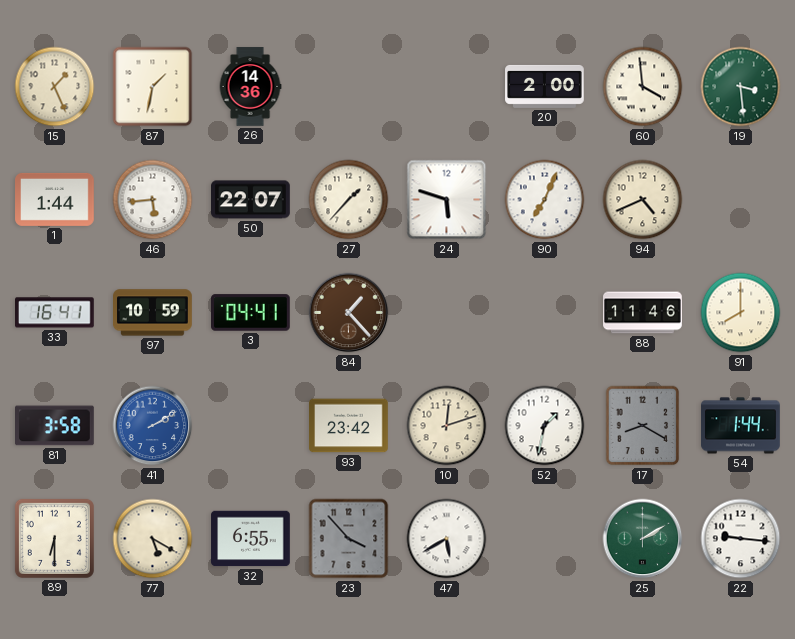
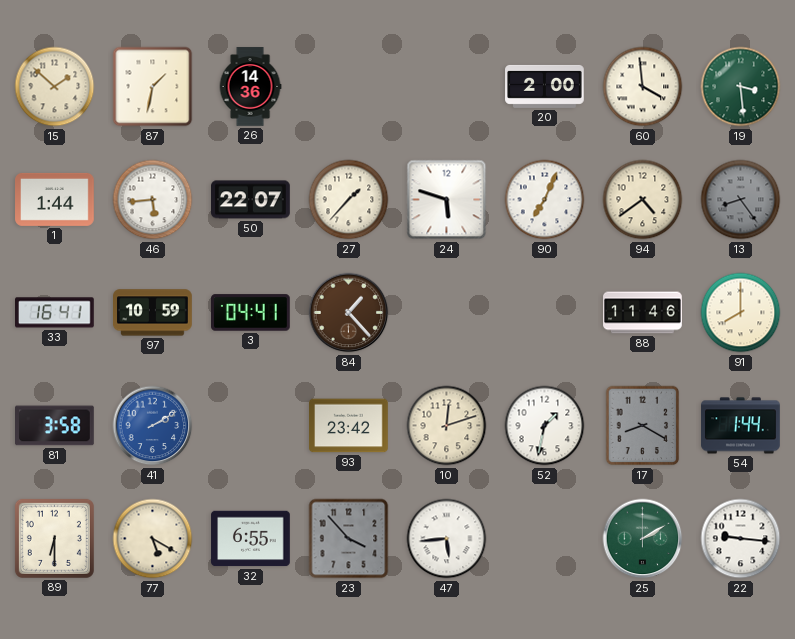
15: 1:26 -> 1:52
94: 4:41 -> 4:39
13: none -> 8:24
47: 5:40 -> 5:44
